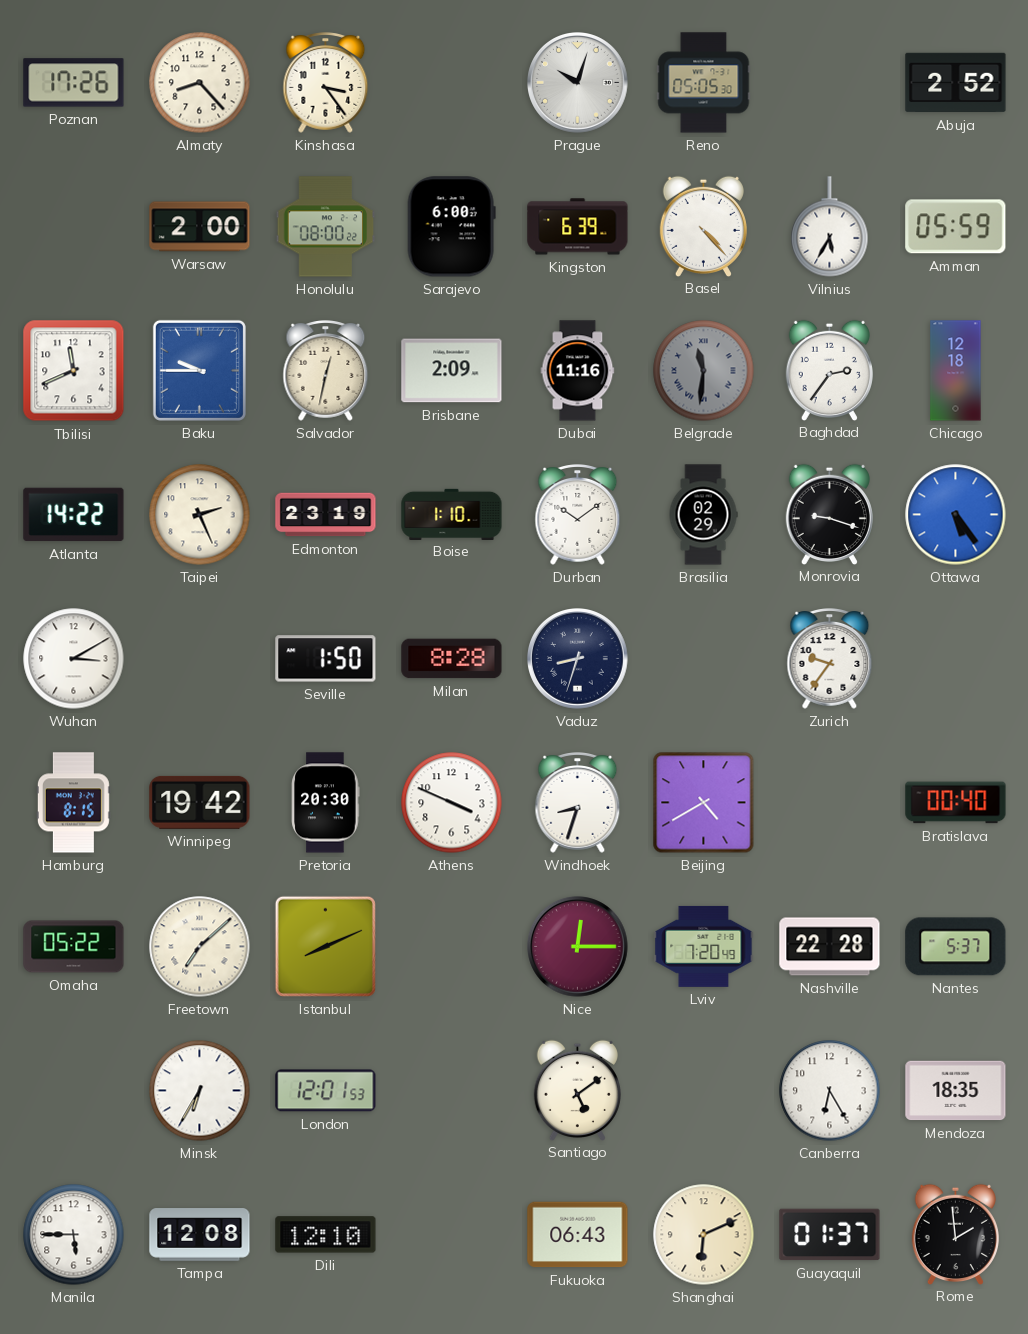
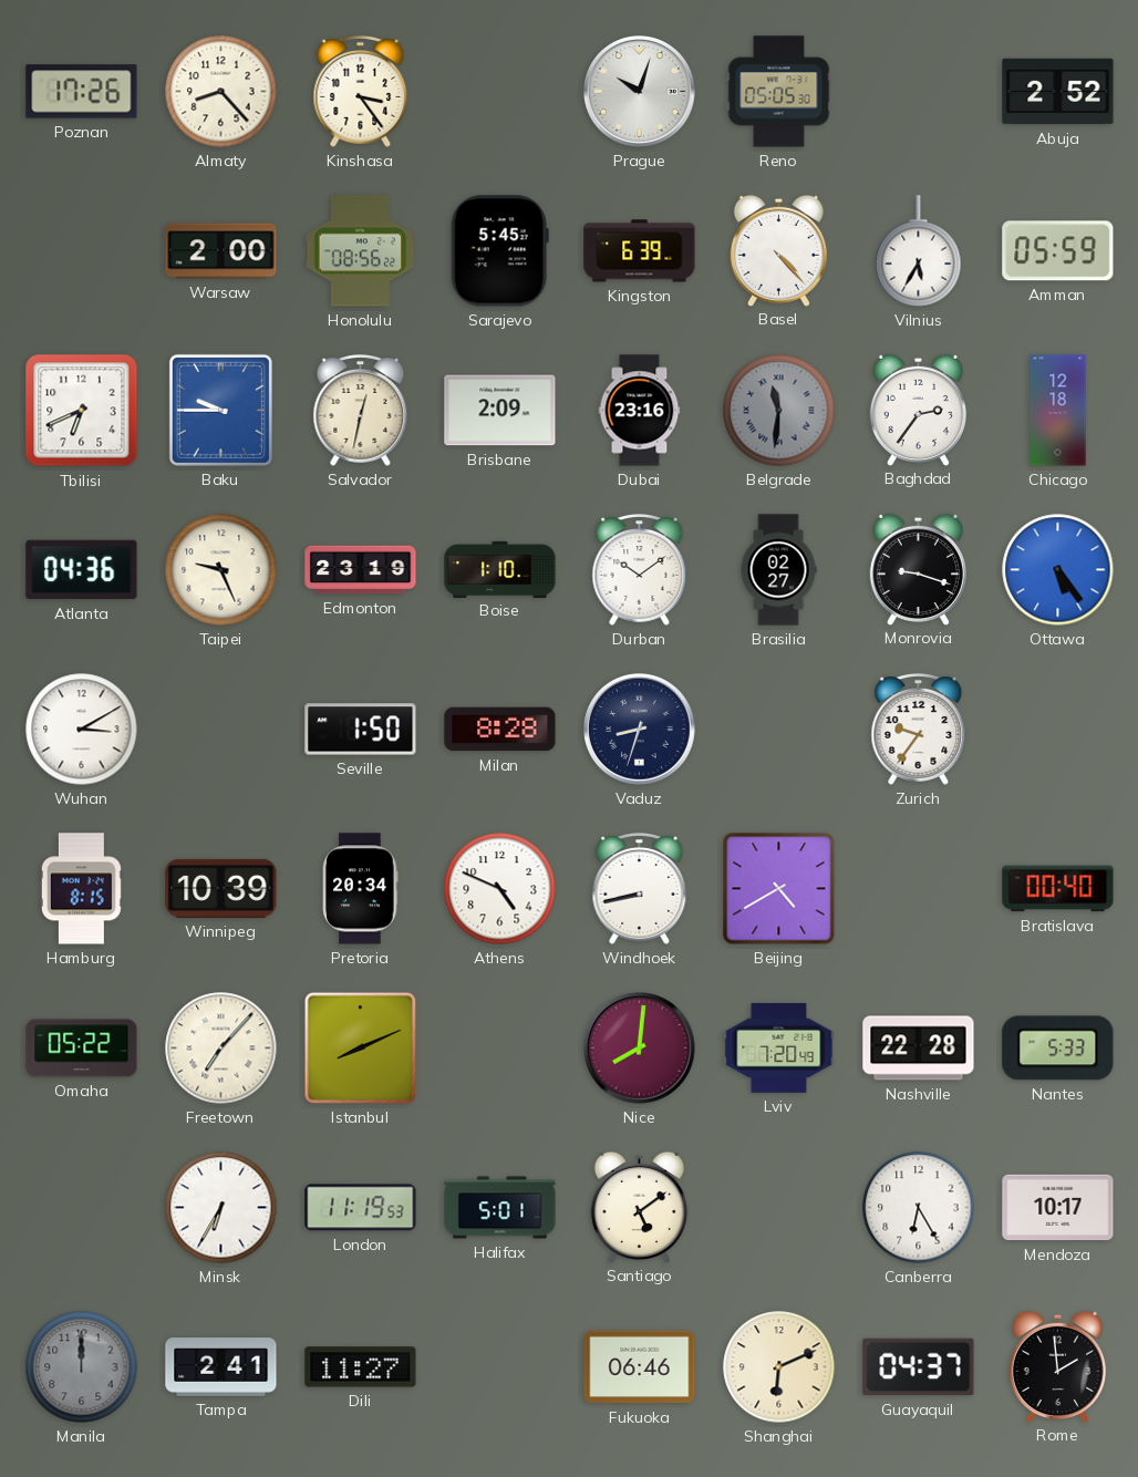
Honolulu: 08:00 -> 08:56
Sarajevo: 6:00 -> 5:45
Tbilisi: 11:41 -> 6:41
Dubai: 11:16 -> 23:16
Atlanta: 14:22 -> 04:36
Taipei: 2:26 -> 9:26
Brasilia: 02:29 -> 02:27
Winnipeg: 19:42 -> 10:39
Pretoria: 20:30 -> 20:34
Athens: 3:49 -> 4:49
Windhoek: 8:33 -> 8:43
Freetown: 7:08 -> 7:07
Nice: 12:15 -> 8:01
Nantes: 5:37 -> 5:33
London: 12:01 -> 11:19
Halifax: none -> 5:01
Mendoza: 18:35 -> 10:17
Manila: 5:45 -> 12:00
Manila dial: white -> grey
Tampa: 12:08 -> 2:41
Dili: 12:10 -> 11:27
Fukuoka: 06:43 -> 06:46
Guayaquil: 01:37 -> 04:37
